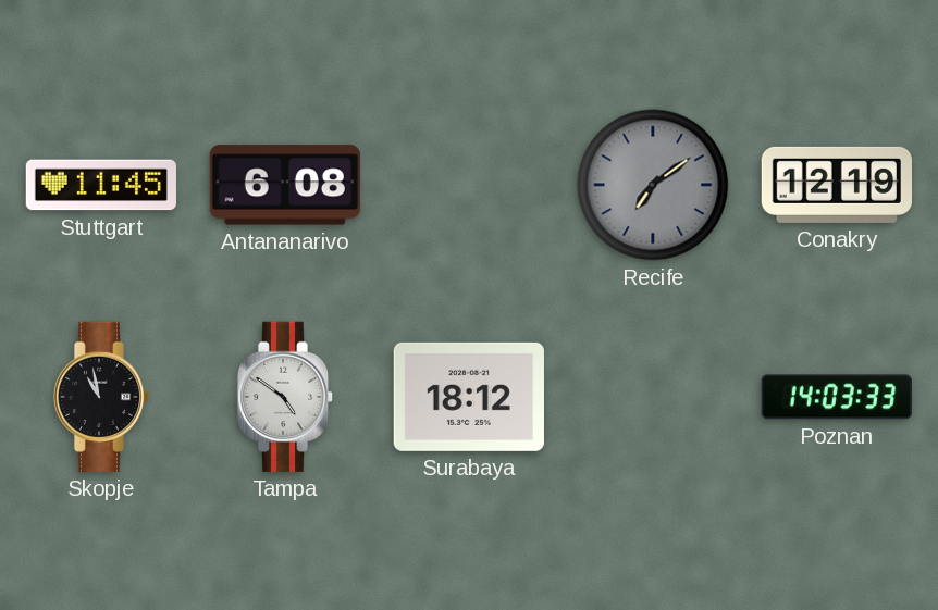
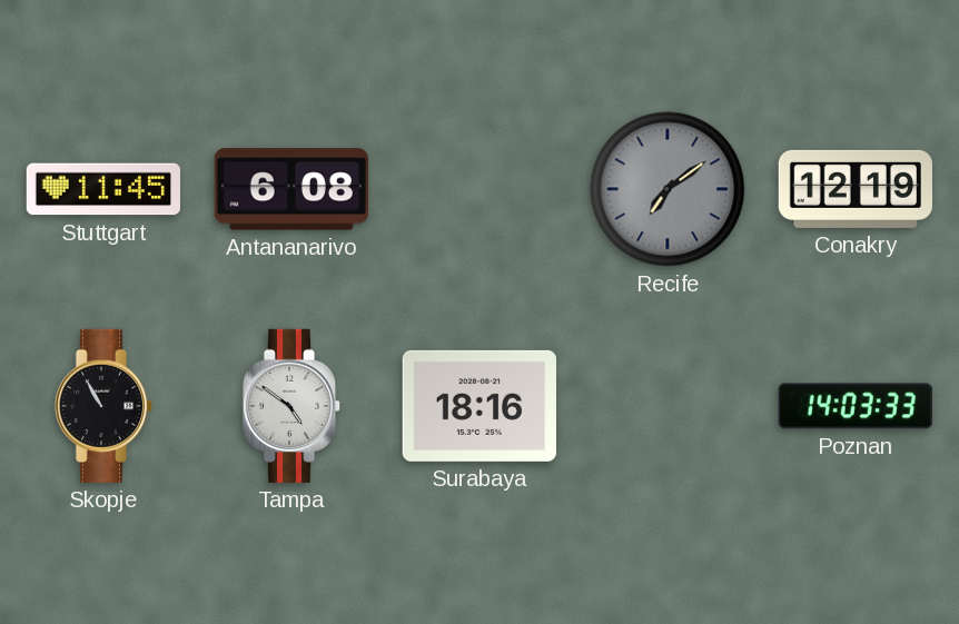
Skopje: 10:58 -> 10:55
Surabaya: 18:12 -> 18:16
